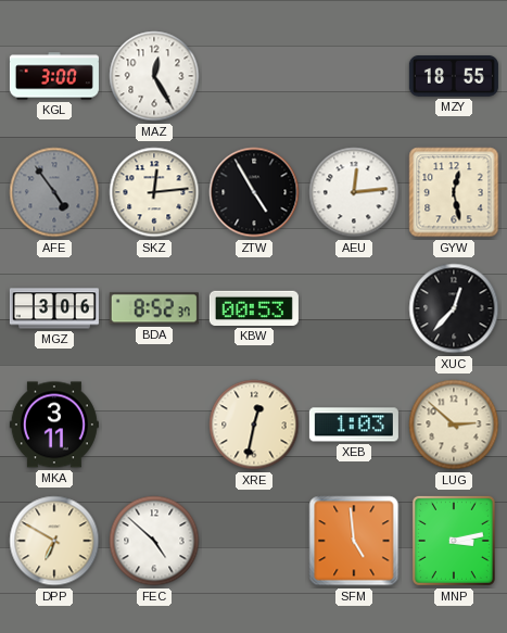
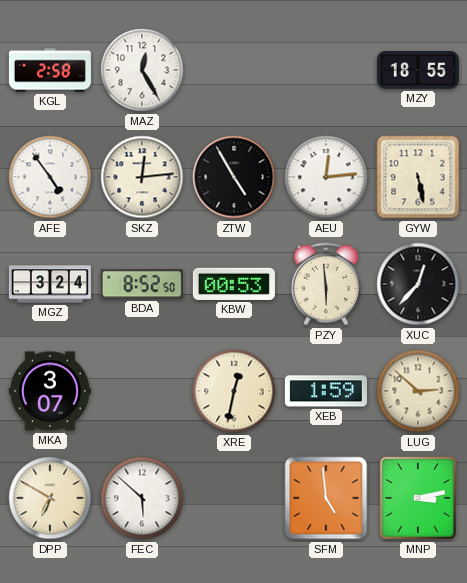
KGL: 3:00 -> 2:58
AFE dial: grey -> white
GYW: 12:28 -> 5:28
MGZ: 3:06 -> 3:24
BDA: 8:52:37 -> 8:52:50
PZY: none -> 5:59
MKA: 3:11 -> 3:07
XEB: 1:03 -> 1:59
FEC: 4:52 -> 5:52
